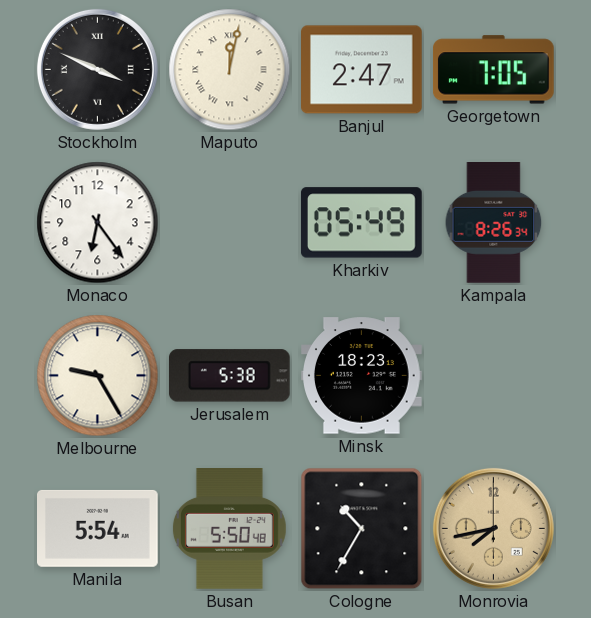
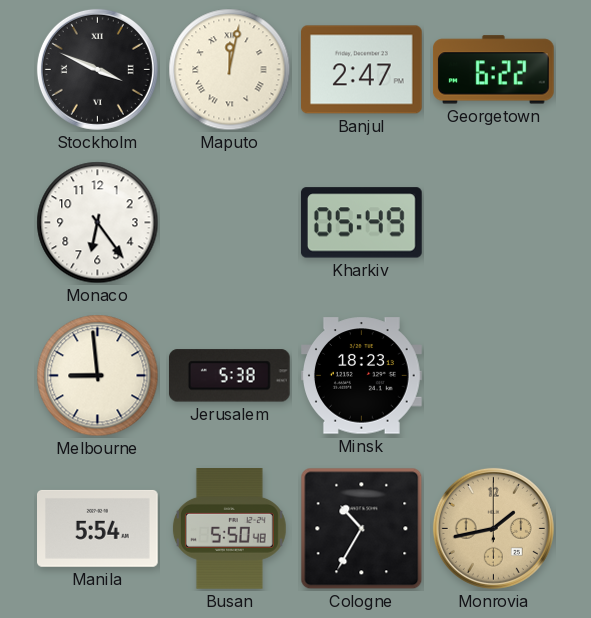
Georgetown: 7:05 -> 6:22
Kampala: 8:26 -> none
Melbourne: 9:25 -> 8:59
Monrovia: 7:43 -> 1:43
